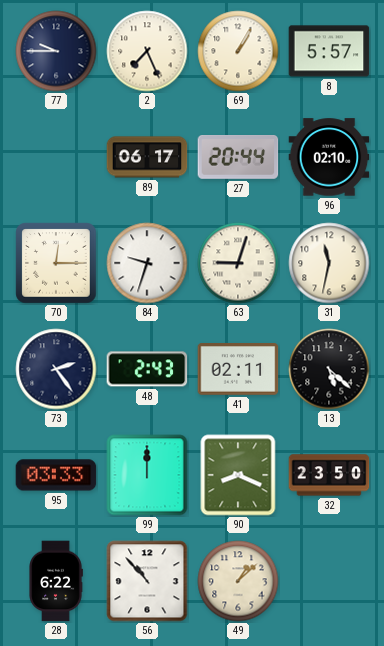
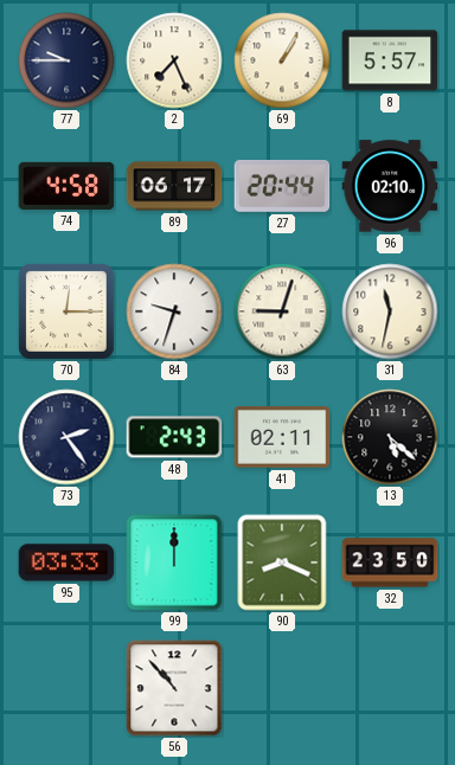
74: none -> 4:58
28: 6:22 -> none
49: 1:08 -> none
